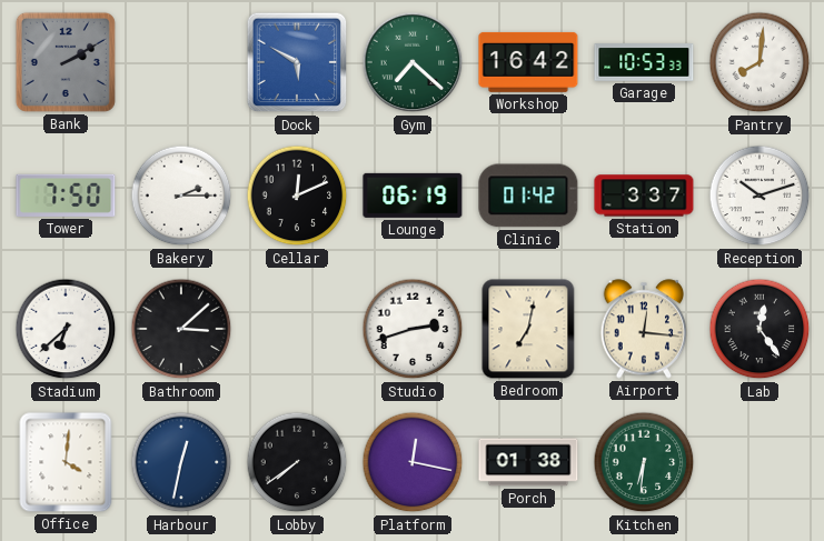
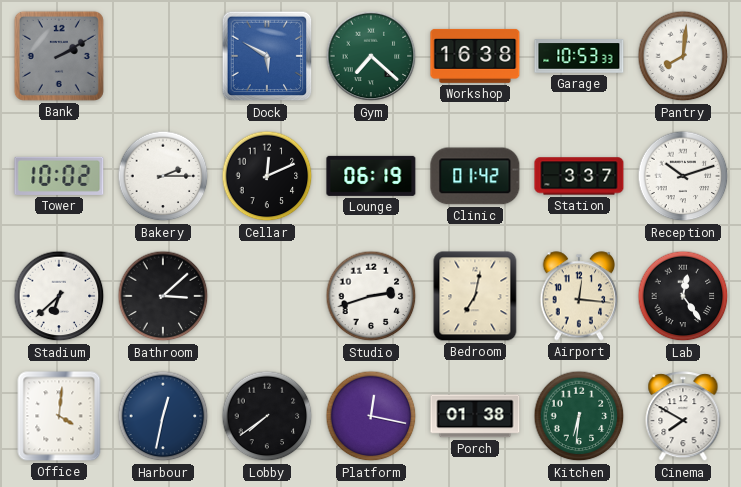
Workshop: 16:42 -> 16:38
Tower: 7:50 -> 10:02
Cinema: none -> 7:50
